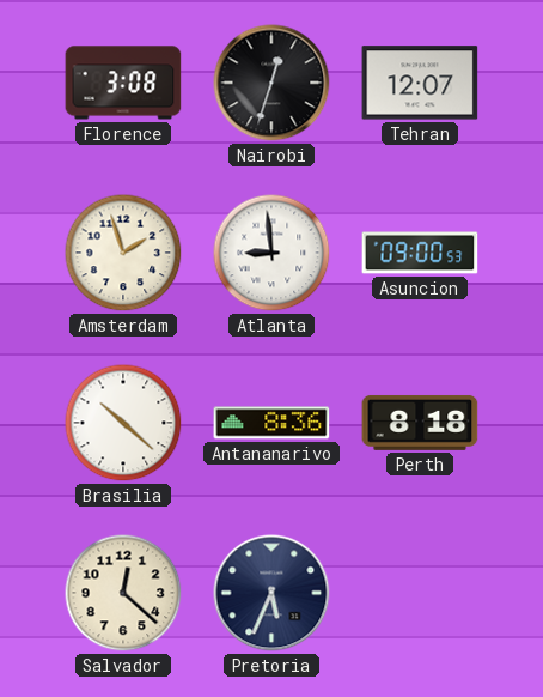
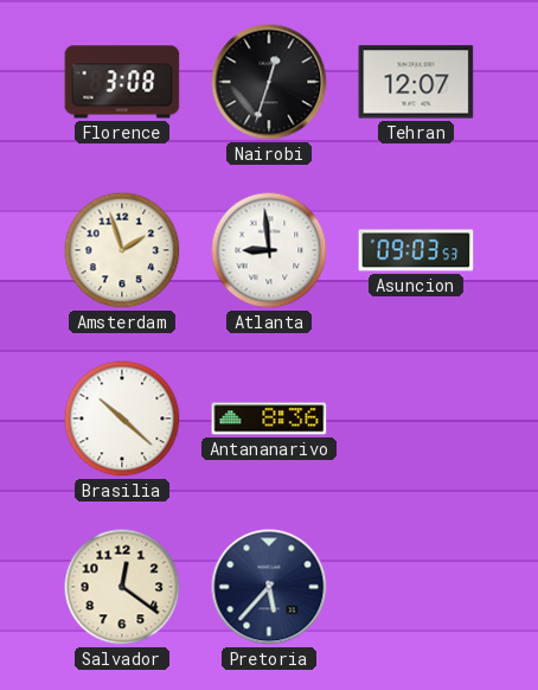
Asuncion: 09:00 -> 09:03
Perth: 8:18 -> none
Salvador: 12:22 -> 12:21
Pretoria: 5:34 -> 5:37
